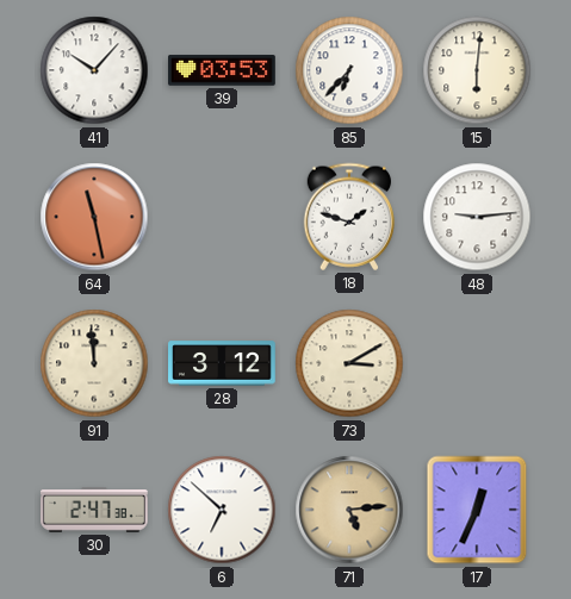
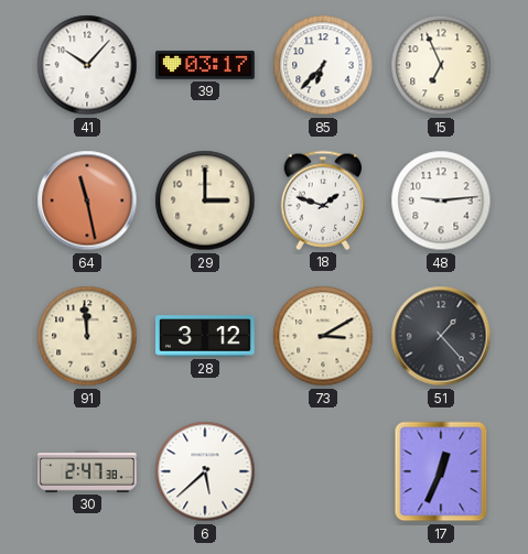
39: 03:53 -> 03:17
15: 6:01 -> 6:56
29: none -> 3:00
51: none -> 1:23
6: 6:52 -> 5:38
71: 5:14 -> none
